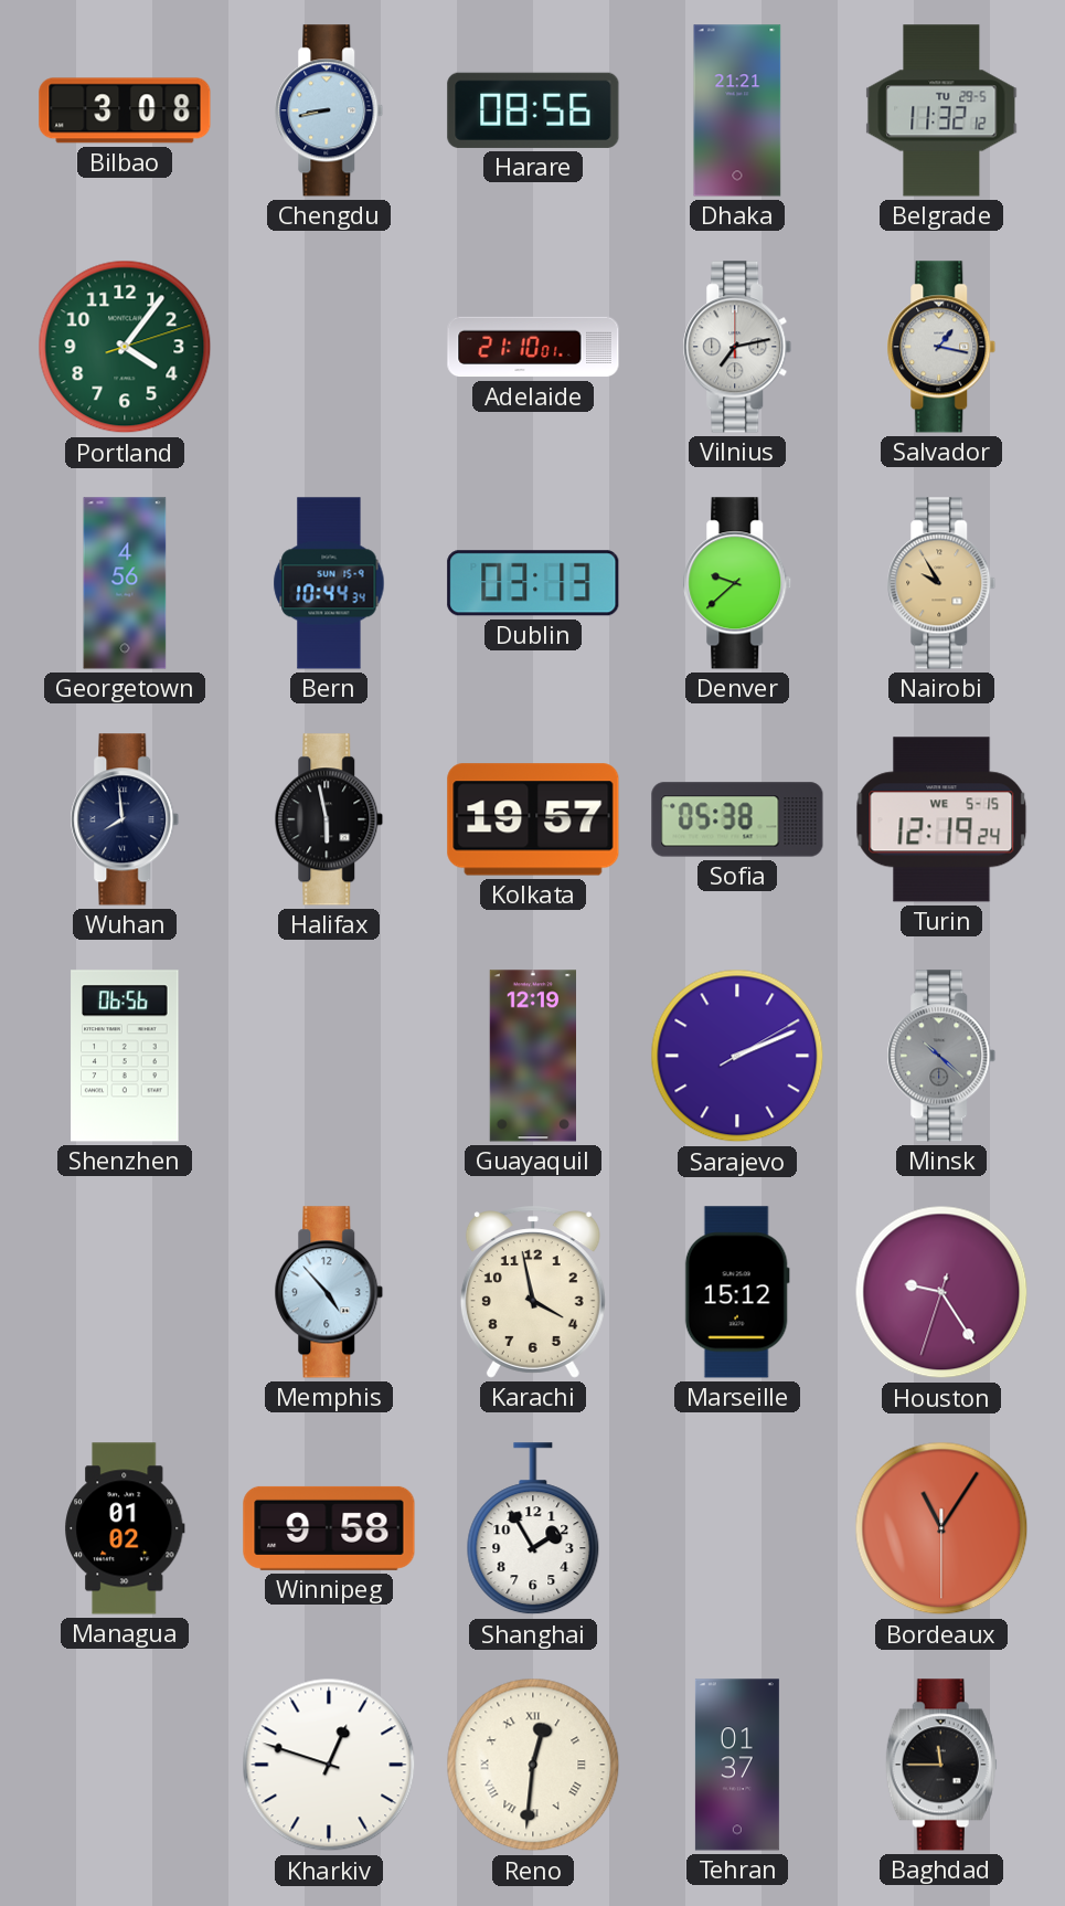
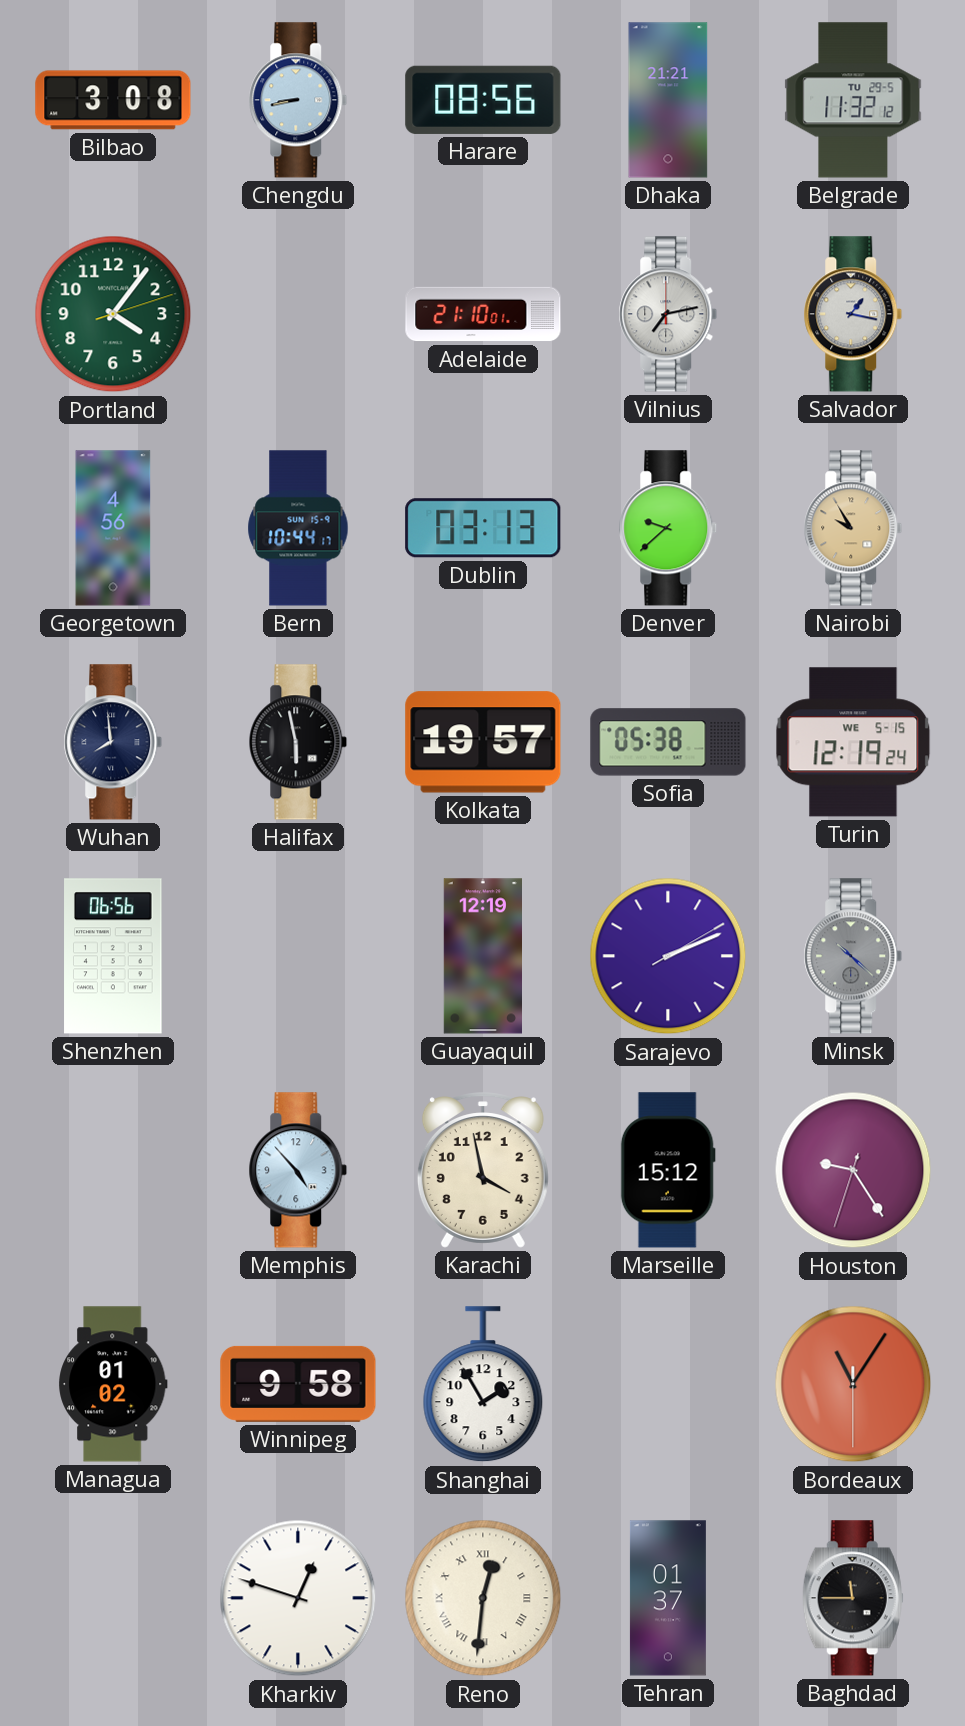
Bern: 10:44:34 -> 10:44:17
